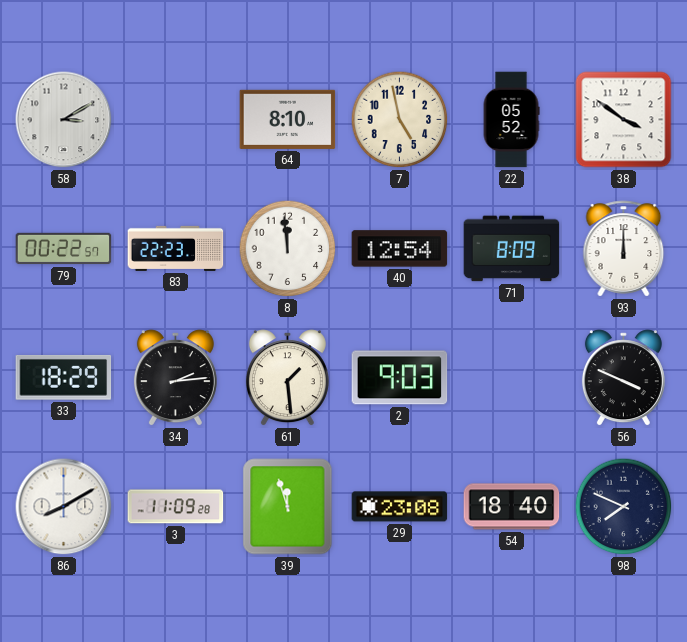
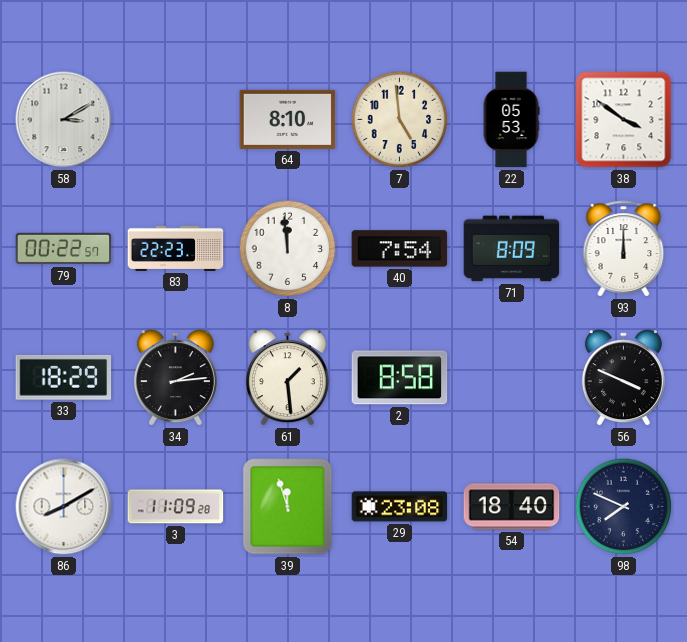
7: 4:58 -> 4:59
22: 05:52 -> 05:53
40: 12:54 -> 7:54
2: 9:03 -> 8:58
